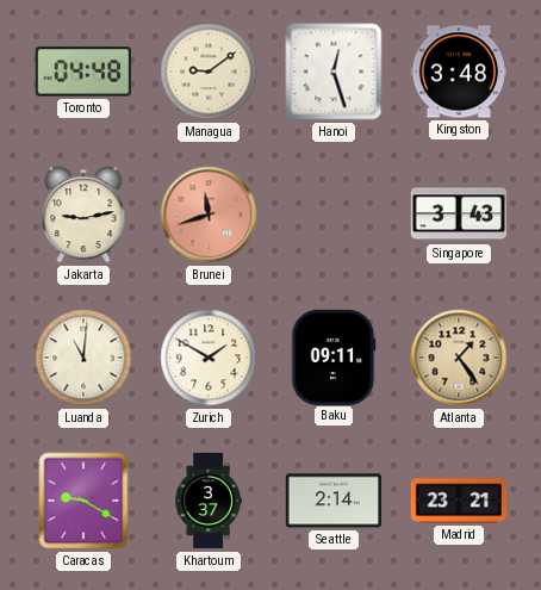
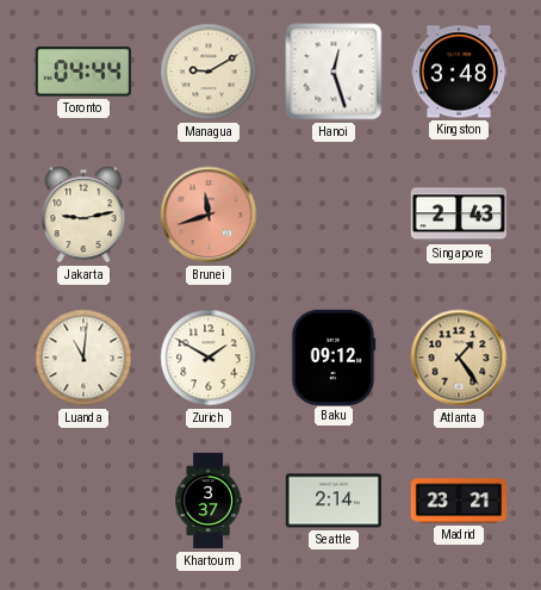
Toronto: 04:48 -> 04:44
Managua: 9:09 -> 9:10
Singapore: 3:43 -> 2:43
Baku: 09:11 -> 09:12
Caracas: 9:20 -> none
